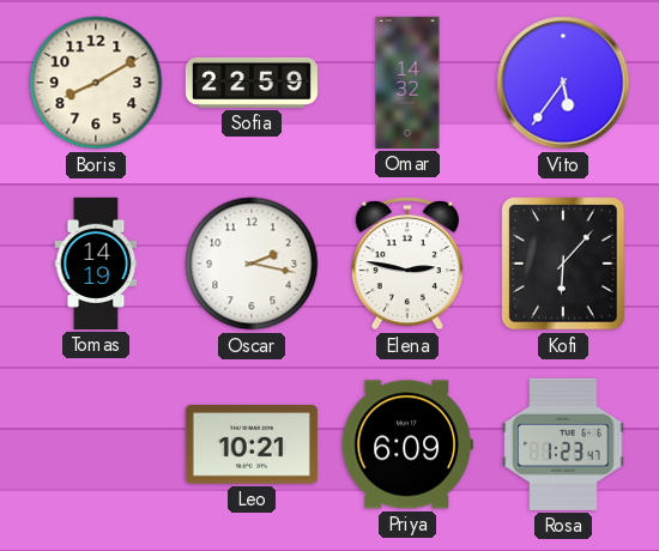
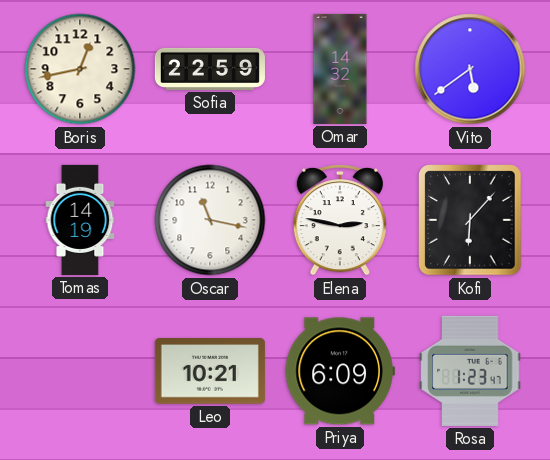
Boris: 8:10 -> 12:43
Vito: 5:36 -> 5:39
Oscar: 2:17 -> 11:17
